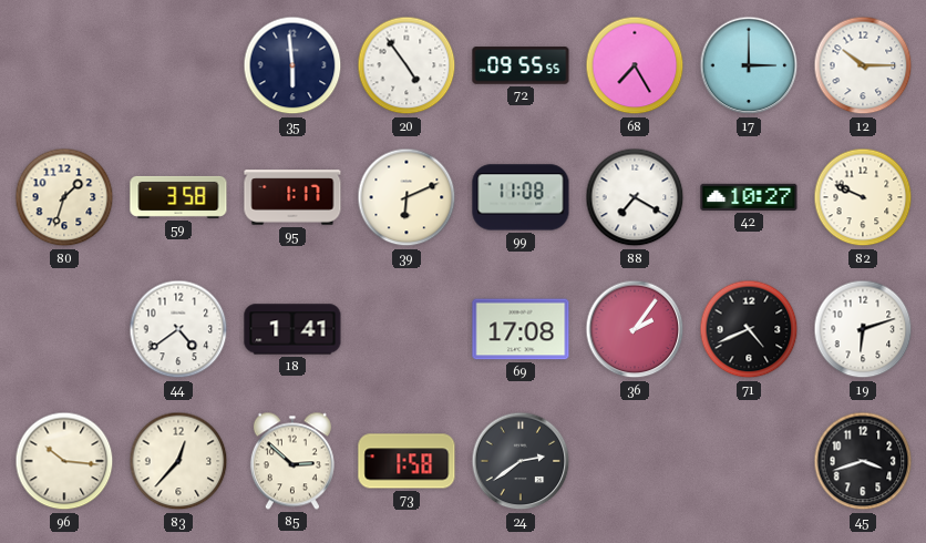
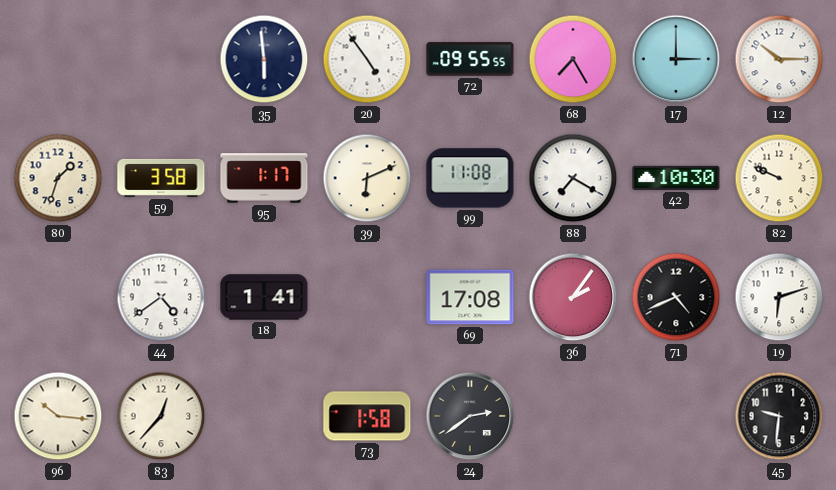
42: 10:27 -> 10:30
85: 2:52 -> none
45: 3:42 -> 9:31
